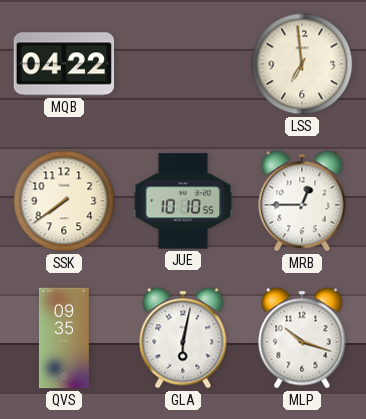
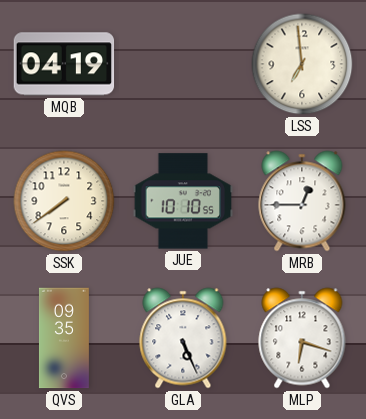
MQB: 04:22 -> 04:19
GLA: 6:02 -> 5:26
MLP: 10:18 -> 6:18
